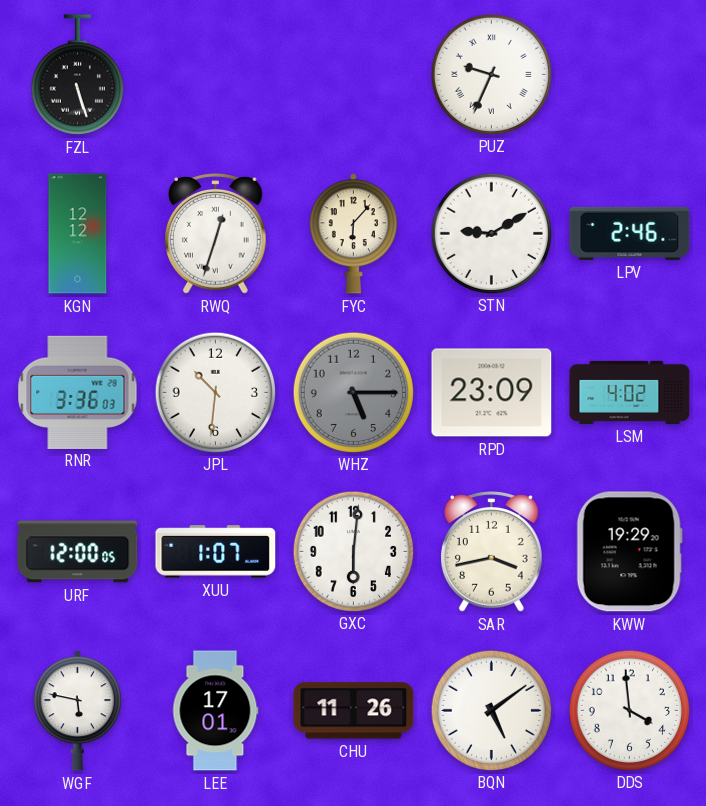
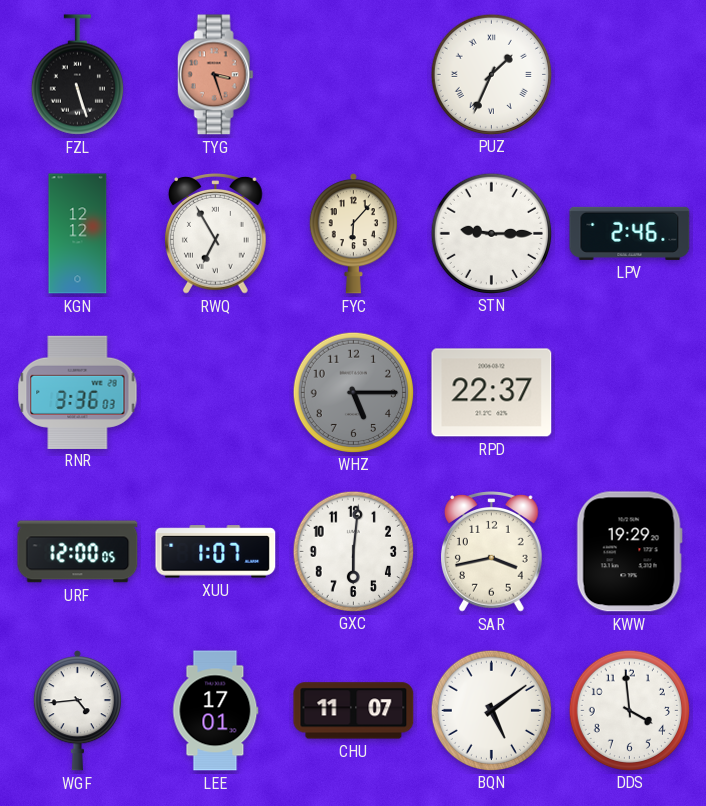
TYG: none -> 3:27
PUZ: 9:34 -> 1:34
RWQ: 12:33 -> 6:55
STN: 9:10 -> 9:15
JPL: 10:31 -> none
RPD: 23:09 -> 22:37
LSM: 4:02 -> none
WGF: 5:47 -> 4:44
CHU: 11:26 -> 11:07
